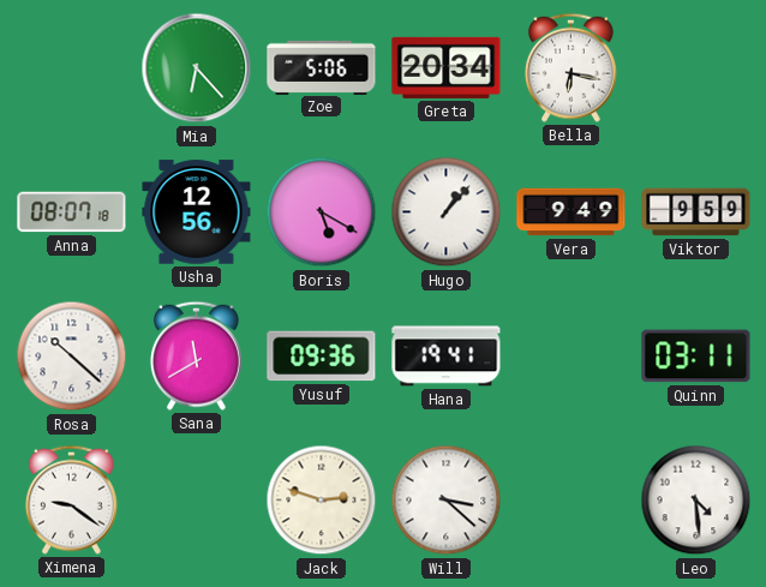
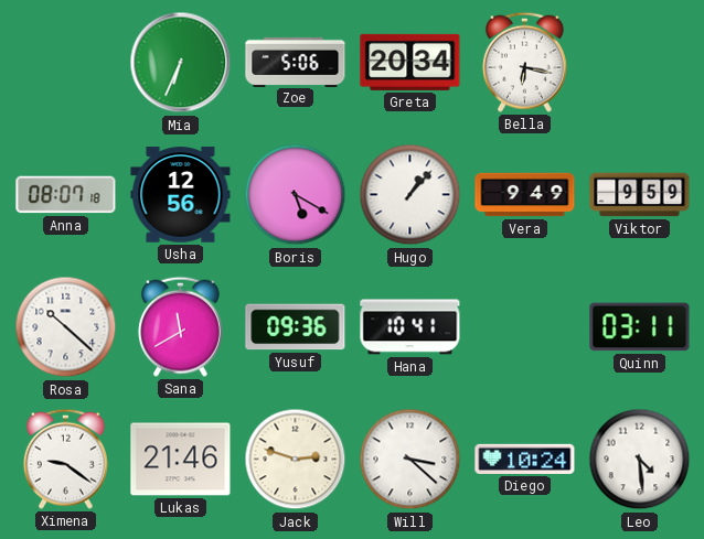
Mia: 6:23 -> 6:34
Hana: 19:41 -> 10:41
Lukas: none -> 21:46
Diego: none -> 10:24
